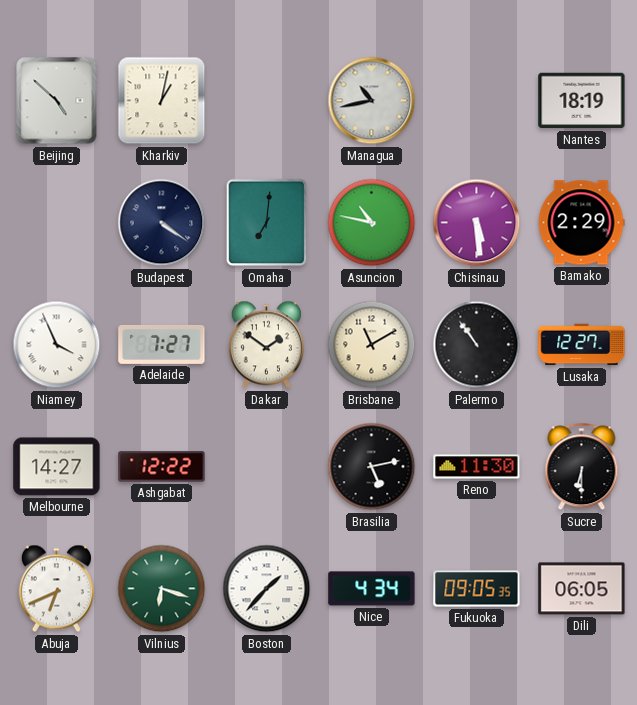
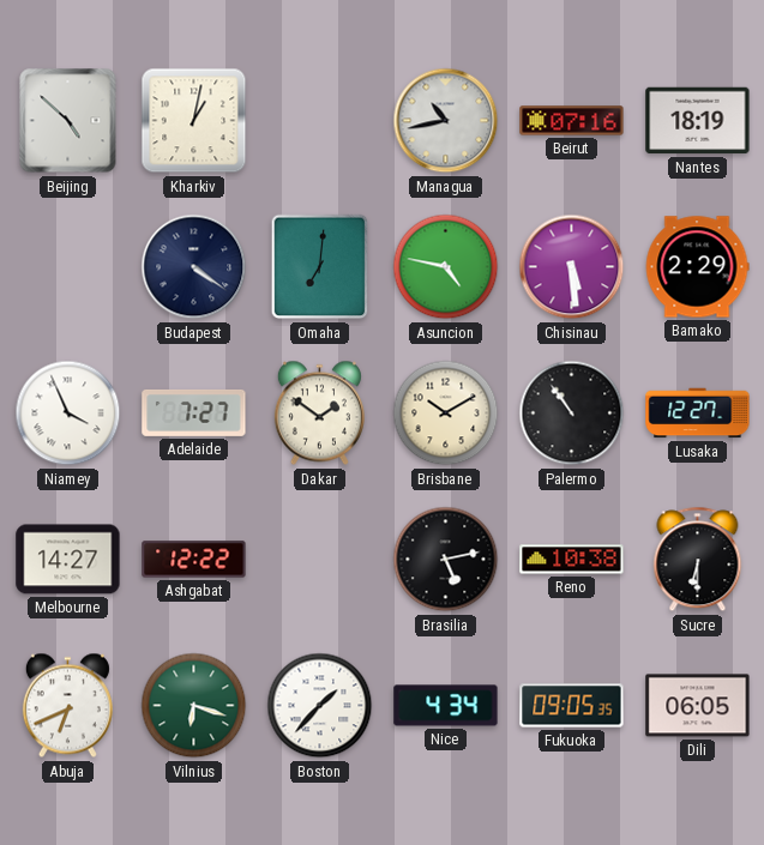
Beirut: none -> 07:16
Asuncion: 10:47 -> 4:47
Brisbane: 11:10 -> 10:10
Reno: 11:30 -> 10:38
